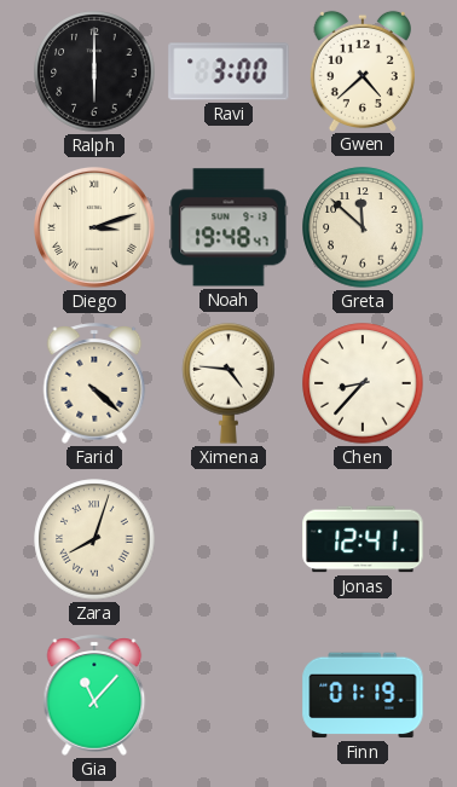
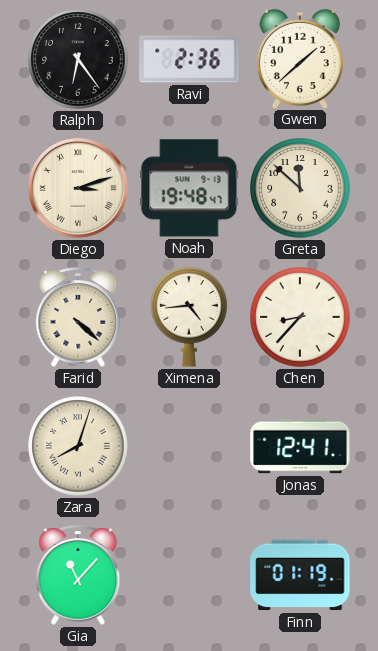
Ralph: 6:00 -> 6:24
Ravi: 3:00 -> 2:36
Gwen: 4:38 -> 1:38
Ximena: 4:46 -> 4:44
